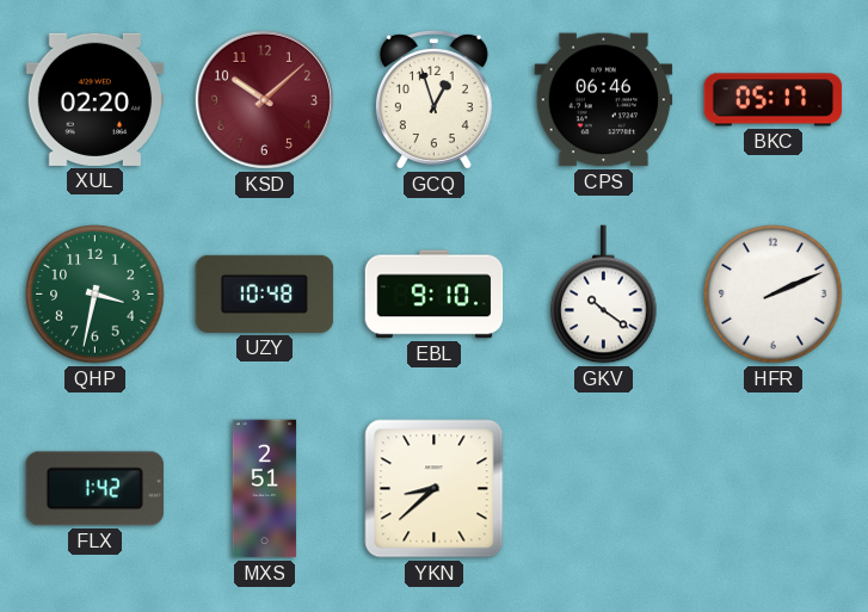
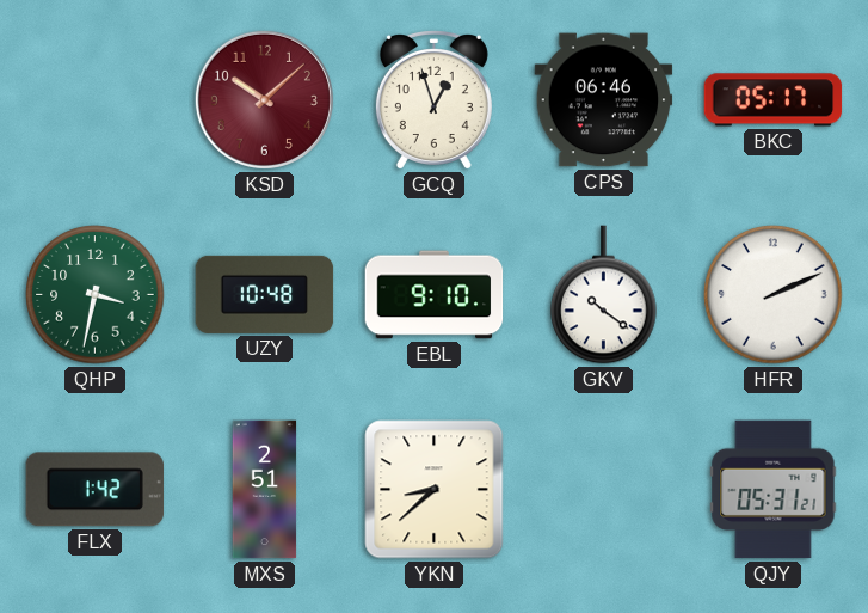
XUL: 02:20 -> none
QJY: none -> 05:31
